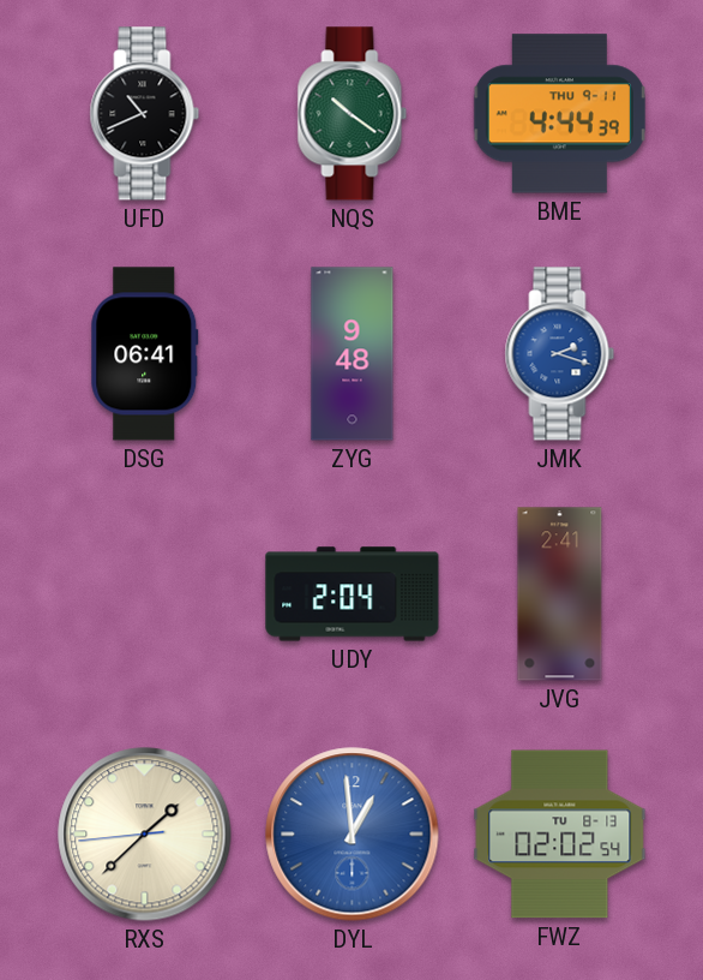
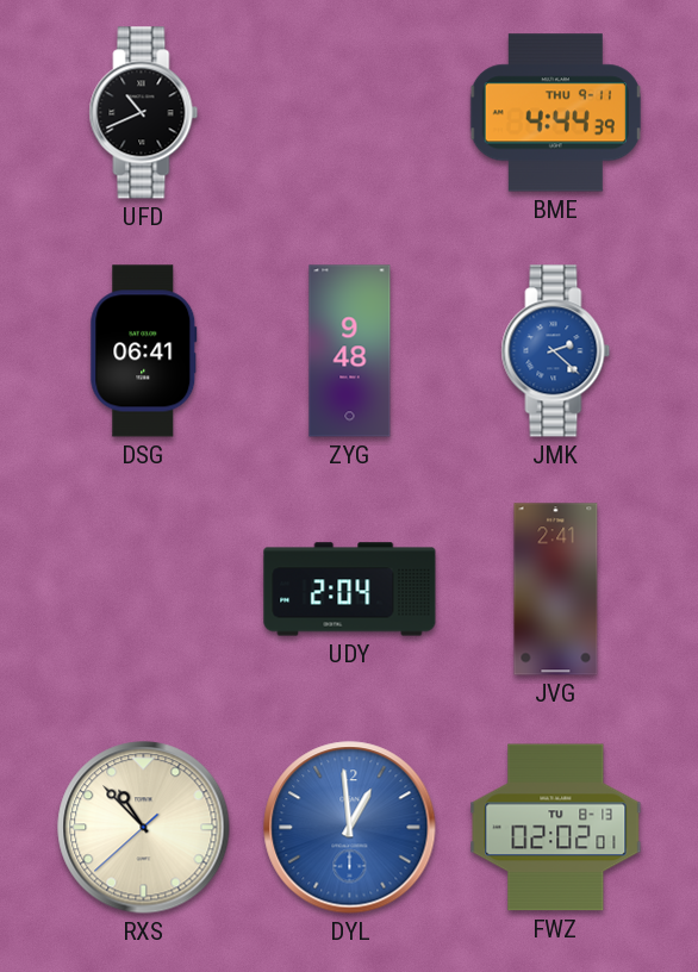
NQS: 10:21 -> none
JMK: 2:18 -> 2:22
RXS: 1:37 -> 10:52
FWZ: 02:02:54 -> 02:02:01
